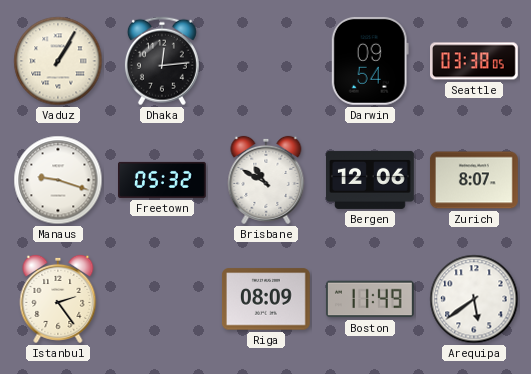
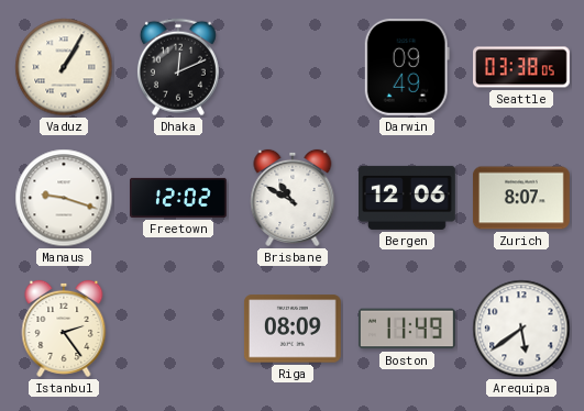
Dhaka: 12:14 -> 12:11
Darwin: 09:54 -> 09:49
Freetown: 05:32 -> 12:02
